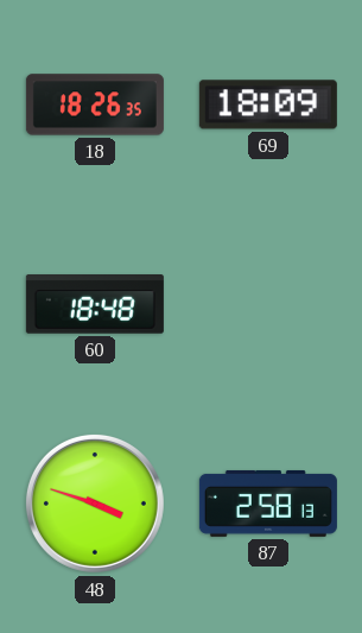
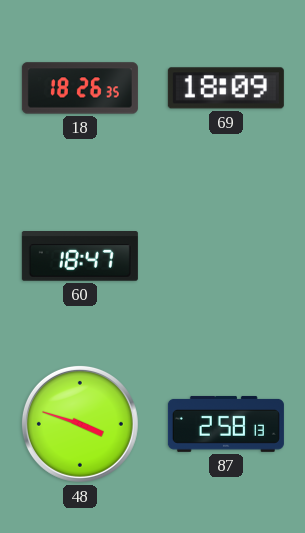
60: 18:48 -> 18:47
